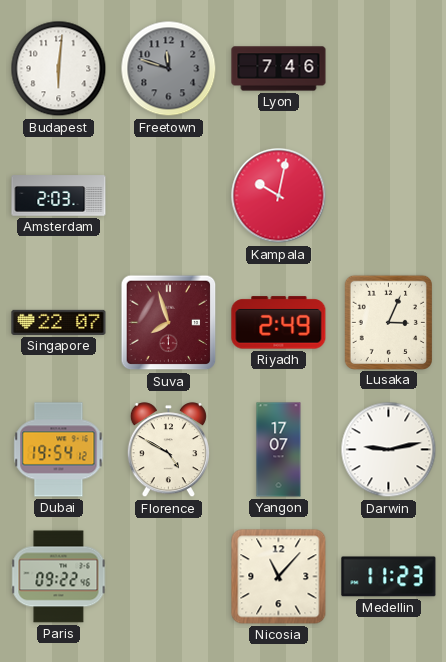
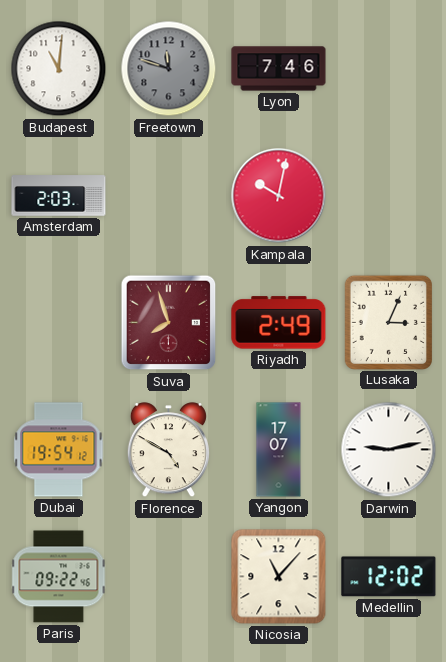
Budapest: 6:01 -> 11:01
Singapore: 22:07 -> none
Medellin: 11:23 -> 12:02
